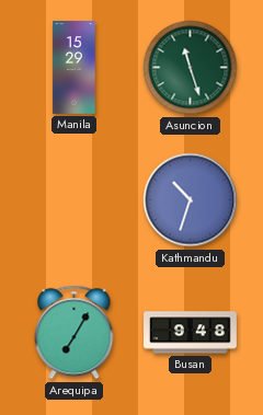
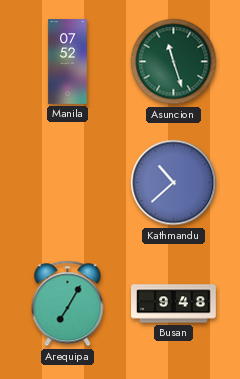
Manila: 15:29 -> 07:52
Kathmandu: 10:33 -> 10:38
